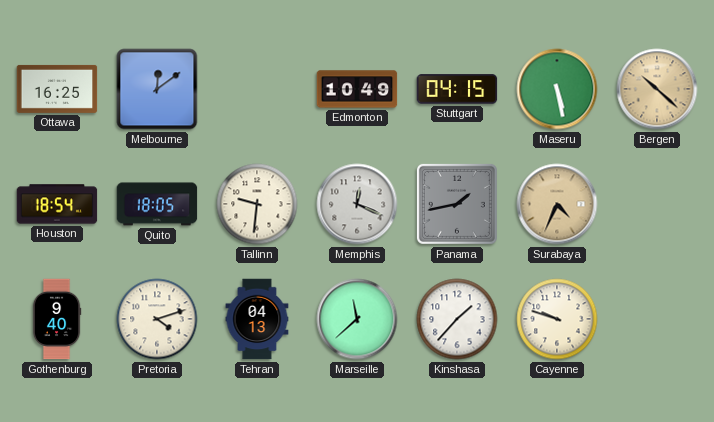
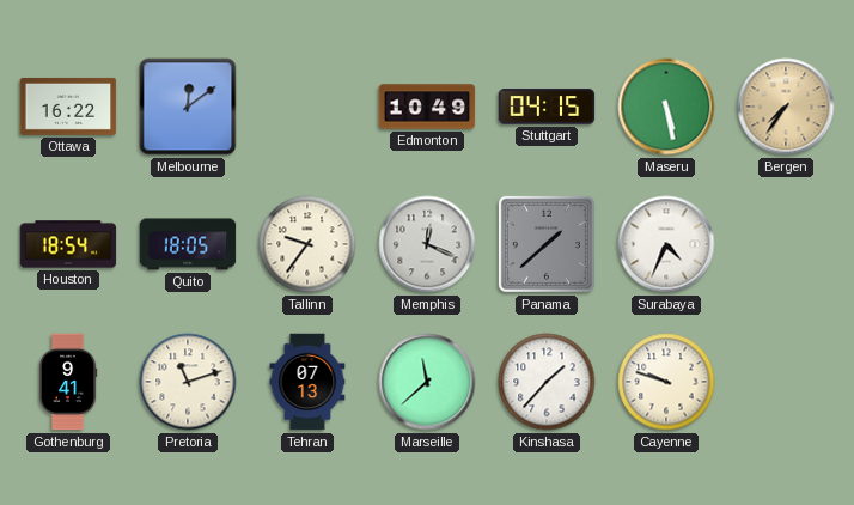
Ottawa: 16:25 -> 16:22
Bergen: 10:22 -> 7:36
Tallinn: 9:31 -> 9:36
Panama: 1:43 -> 1:38
Surabaya dial: champagne -> white
Gothenburg: 9:40 -> 9:41
Pretoria: 4:12 -> 11:12
Tehran: 04:13 -> 07:13
